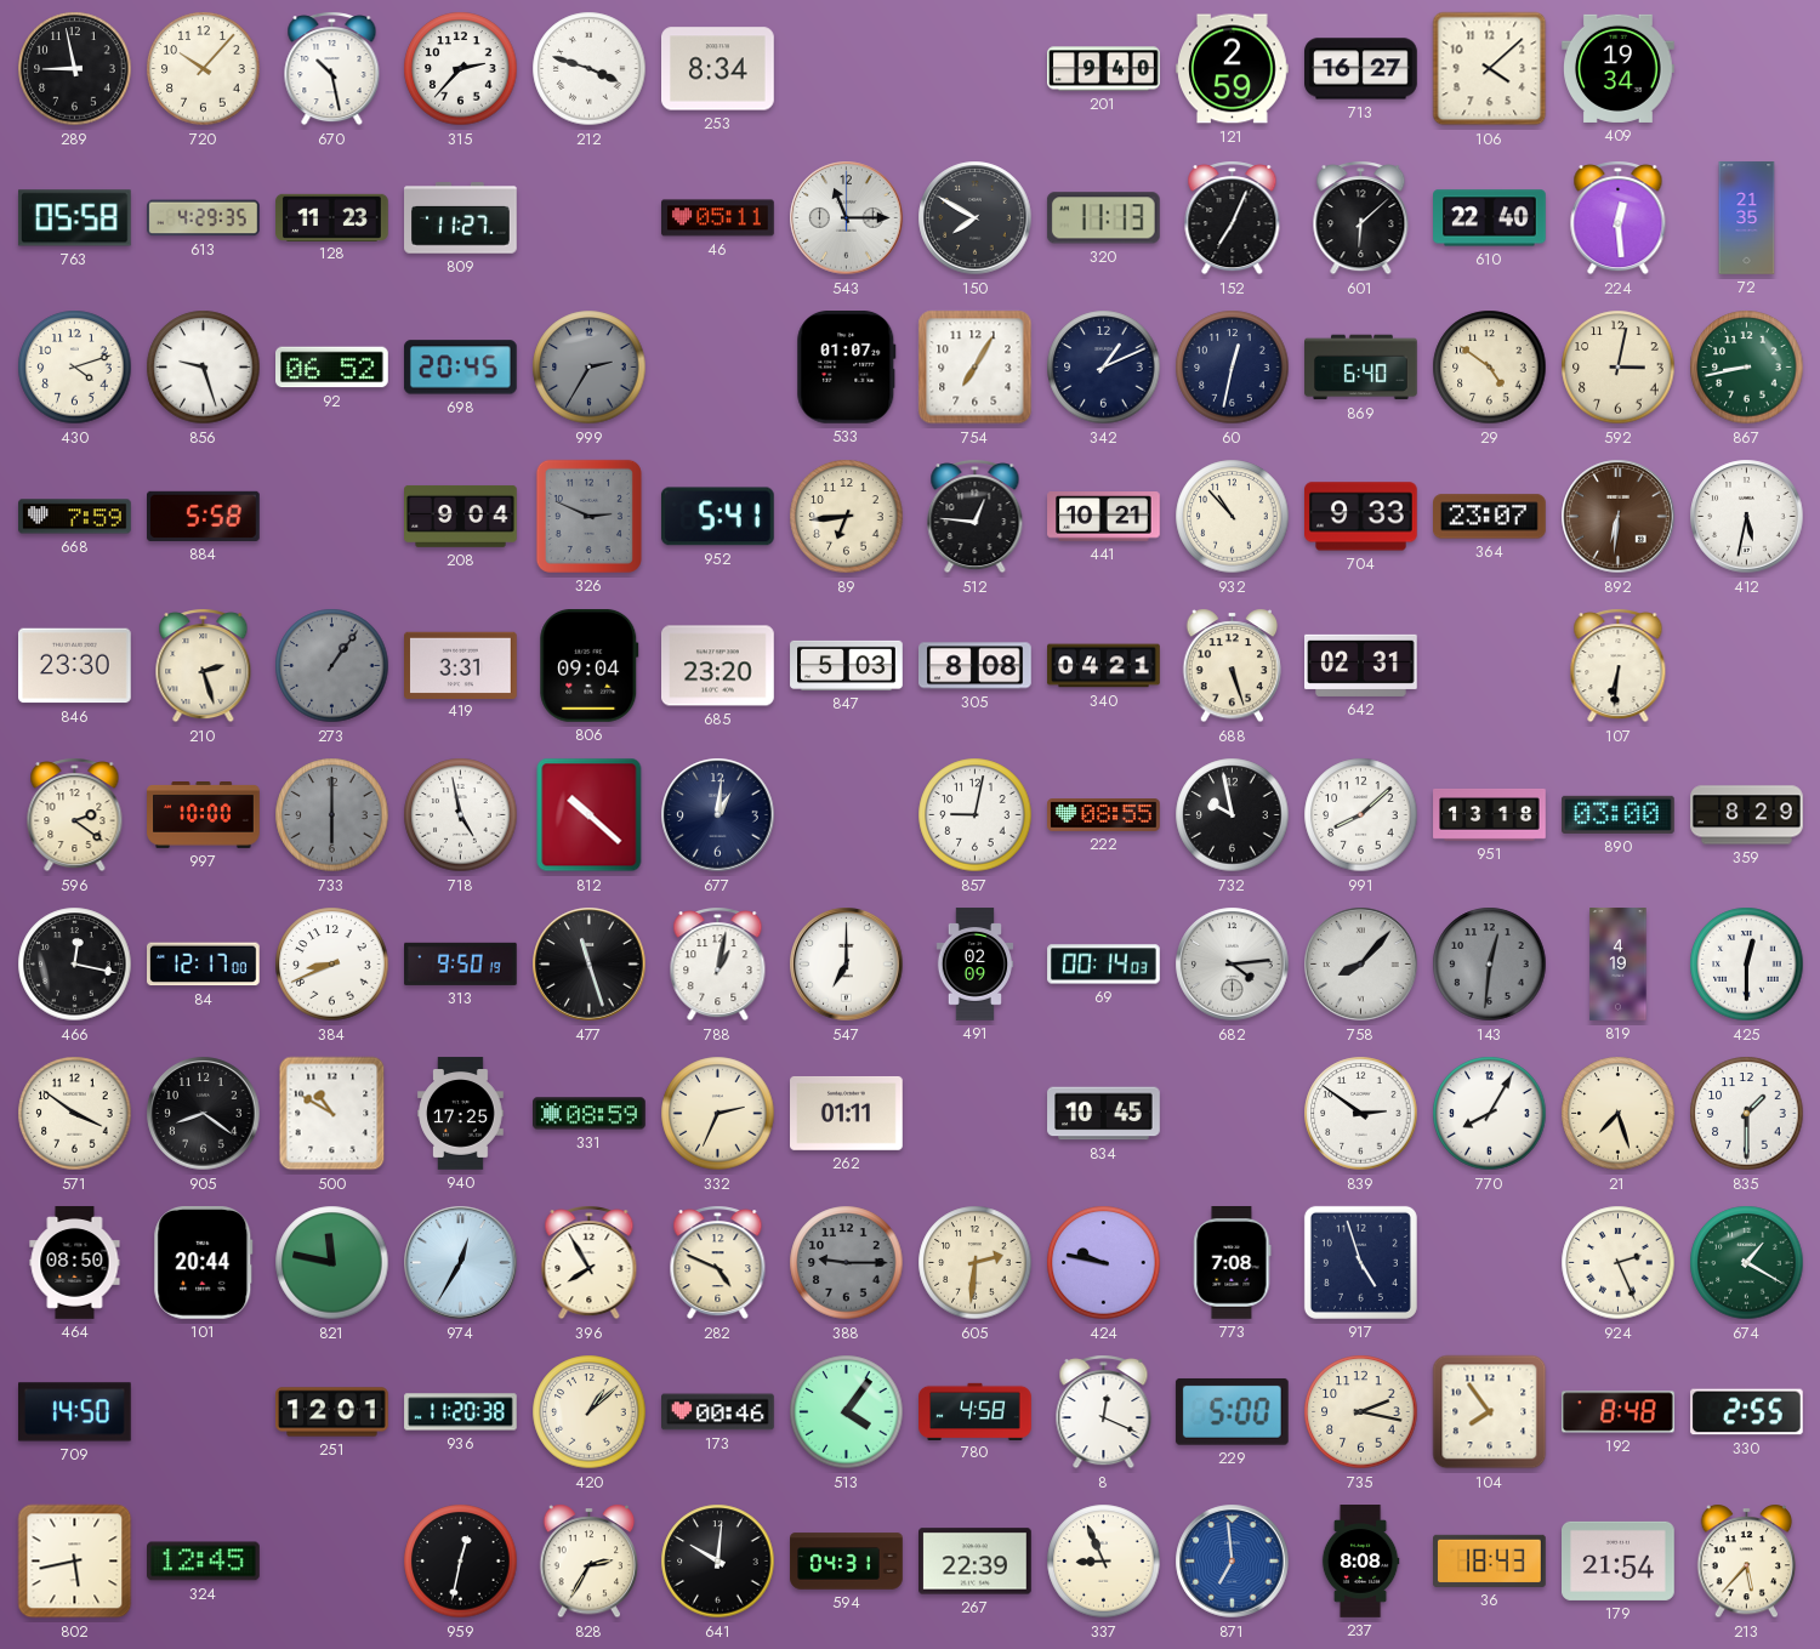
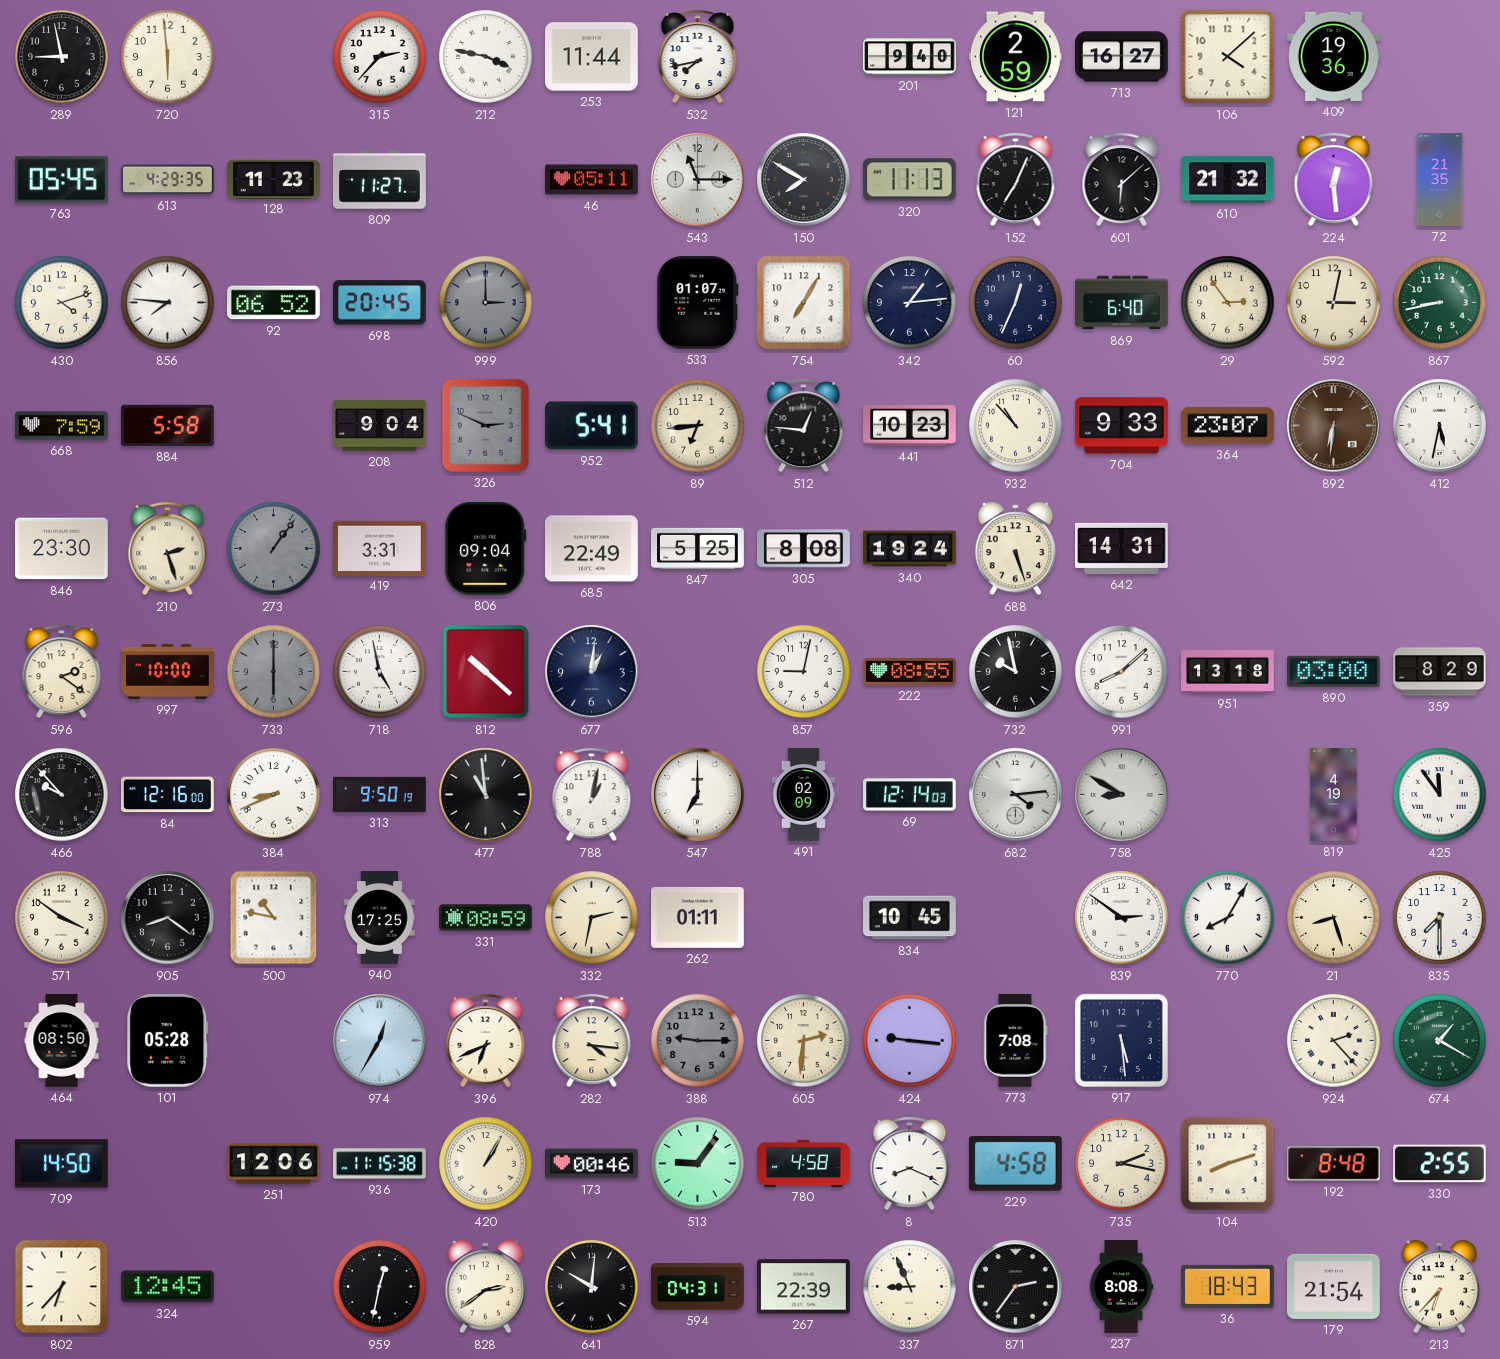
720: 10:07 -> 5:59
670: 10:28 -> none
212: 3:48 -> 3:47
253: 8:34 -> 11:44
532: none -> 7:43
409: 19:34 -> 19:36
763: 05:58 -> 05:45
610: 22:40 -> 21:32
856: 9:27 -> 7:46
999: 2:35 -> 3:00
342: 1:11 -> 1:14
60: 12:32 -> 12:34
29: 4:51 -> 2:54
441: 10:21 -> 10:23
685: 23:20 -> 22:49
847: 5:03 -> 5:25
340: 04:21 -> 19:24
642: 02:31 -> 14:31
107: 6:31 -> none
466: 12:17 -> 9:53
84: 12:17 -> 12:16
477: 11:27 -> 10:59
69: 00:14 -> 12:14
758: 8:07 -> 8:50
143: 12:31 -> none
425: 12:30 -> 11:54
500: 10:50 -> 10:47
332: 2:34 -> 2:32
21: 7:27 -> 8:27
835: 1:30 -> 7:30
101: 20:44 -> 05:28
821: 11:47 -> none
396: 7:55 -> 6:41
282: 4:49 -> 4:16
424: 9:47 -> 9:16
917: 4:57 -> 5:29
924: 2:26 -> 2:23
251: 12:01 -> 12:06
936: 11:20 -> 11:15
420: 1:08 -> 1:05
513: 4:06 -> 9:06
8: 12:19 -> 8:19
229: 5:00 -> 4:58
104: 7:54 -> 8:12
802: 5:43 -> 6:37
828: 2:35 -> 2:39
871: 6:59 -> 2:36
871 dial: blue -> black
213: 5:37 -> 6:37
